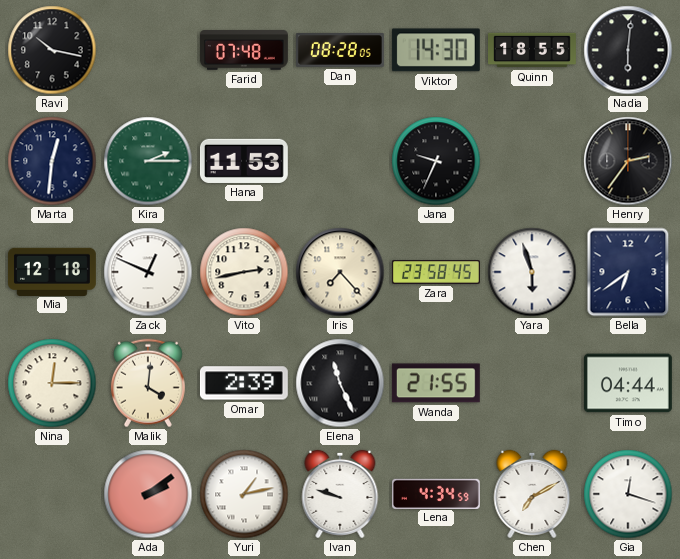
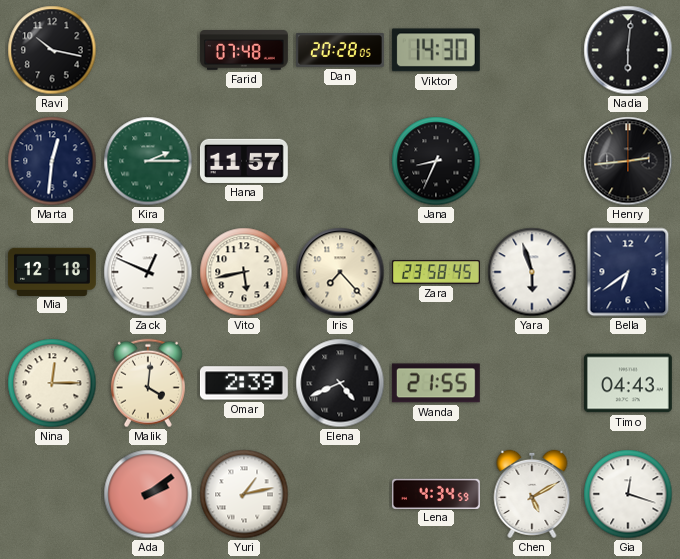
Dan: 08:28 -> 20:28
Quinn: 18:55 -> none
Hana: 11:53 -> 11:57
Jana: 9:34 -> 8:34
Henry: 2:36 -> 2:44
Vito: 2:43 -> 5:43
Elena: 11:26 -> 4:41
Timo: 04:44 -> 04:43
Ivan: 9:48 -> none
Chen: 7:10 -> 5:10
